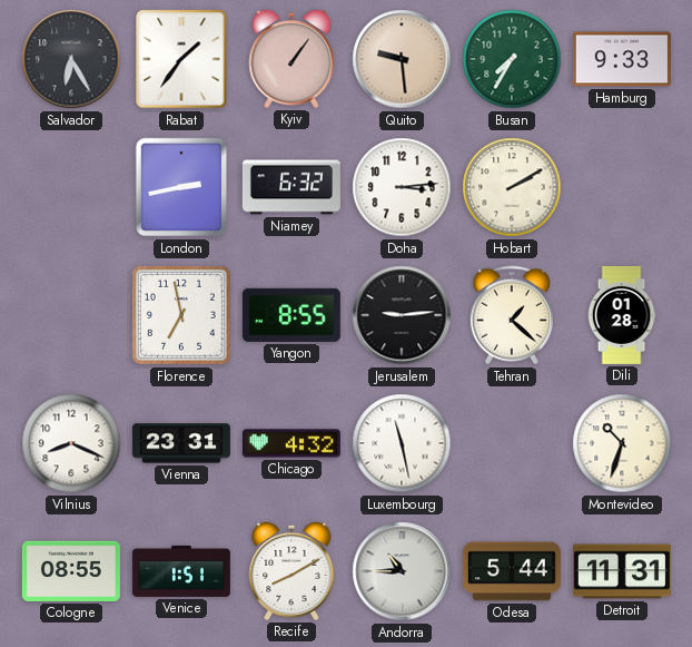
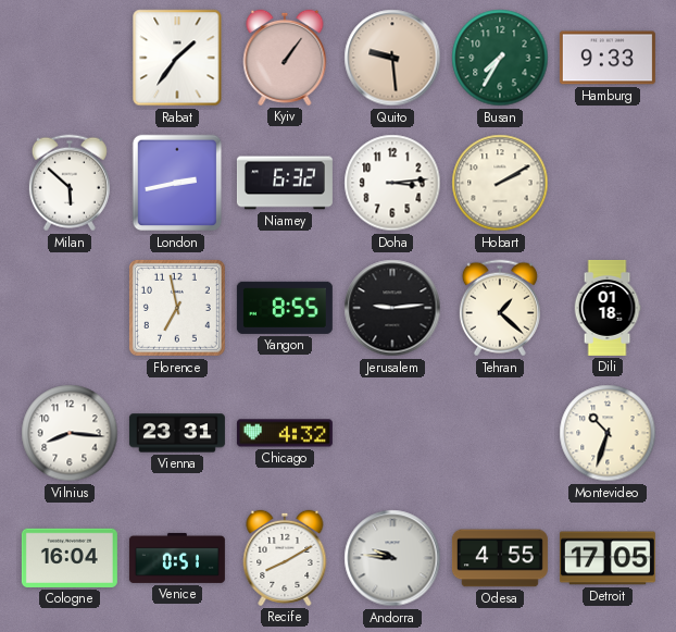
Salvador: 6:25 -> none
Milan: none -> 5:52
Dili: 01:28 -> 01:18
Vilnius: 8:19 -> 8:16
Luxembourg: 11:28 -> none
Cologne: 08:55 -> 16:04
Venice: 1:51 -> 0:51
Andorra: 10:45 -> 9:46
Odesa: 5:44 -> 4:55
Detroit: 11:31 -> 17:05
